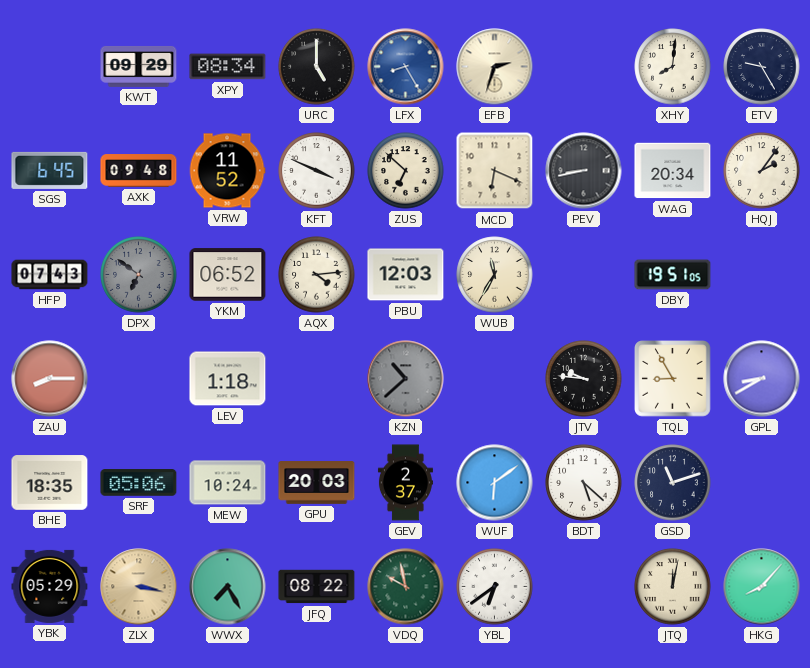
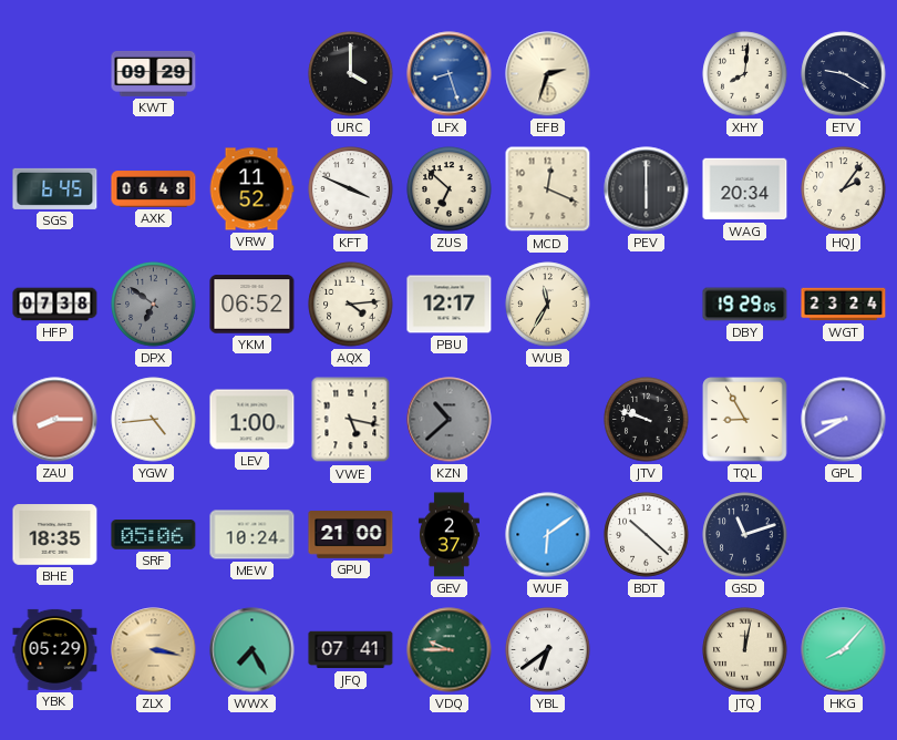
XPY: 08:34 -> none
URC: 5:00 -> 4:00
LFX: 8:25 -> 8:27
ETV: 9:25 -> 9:20
AXK: 09:48 -> 06:48
MCD: 6:19 -> 12:19
PEV: 8:43 -> 6:00
HFP: 07:43 -> 07:38
PBU: 12:03 -> 12:17
DBY: 19:51 -> 19:29
WGT: none -> 23:24
YGW: none -> 4:44
LEV: 1:18 -> 1:00
VWE: none -> 5:17
JTV: 9:46 -> 9:48
GPU: 20:03 -> 21:00
BDT: 5:22 -> 10:22
JFQ: 08:22 -> 07:41
VDQ: 9:58 -> 9:45
